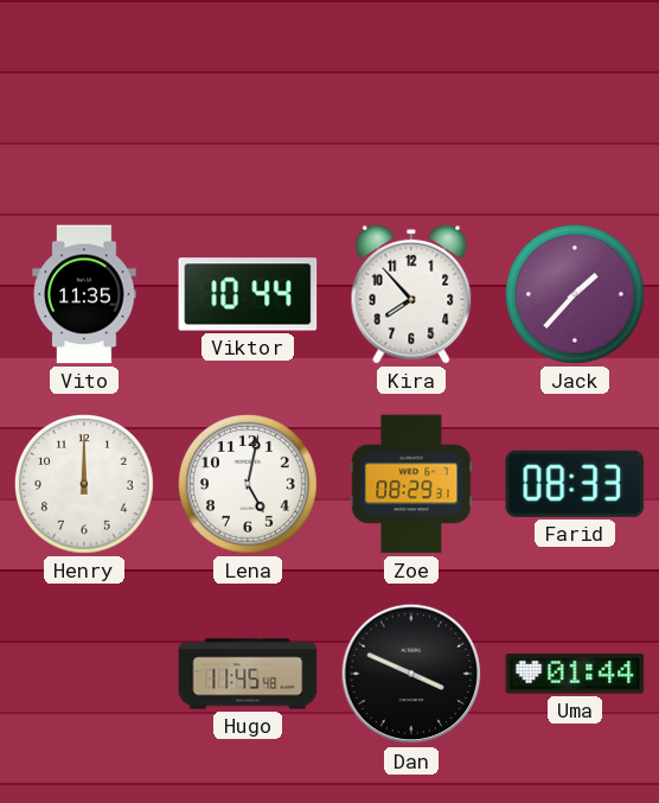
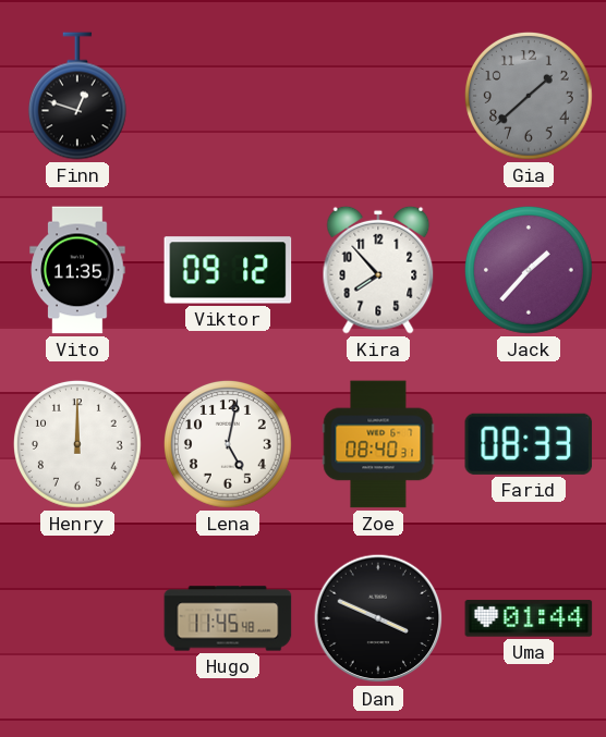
Finn: none -> 12:48
Gia: none -> 1:38
Viktor: 10:44 -> 09:12
Zoe: 08:29 -> 08:40
